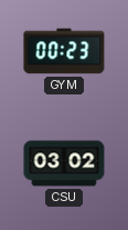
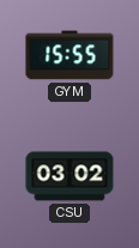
GYM: 00:23 -> 15:55
